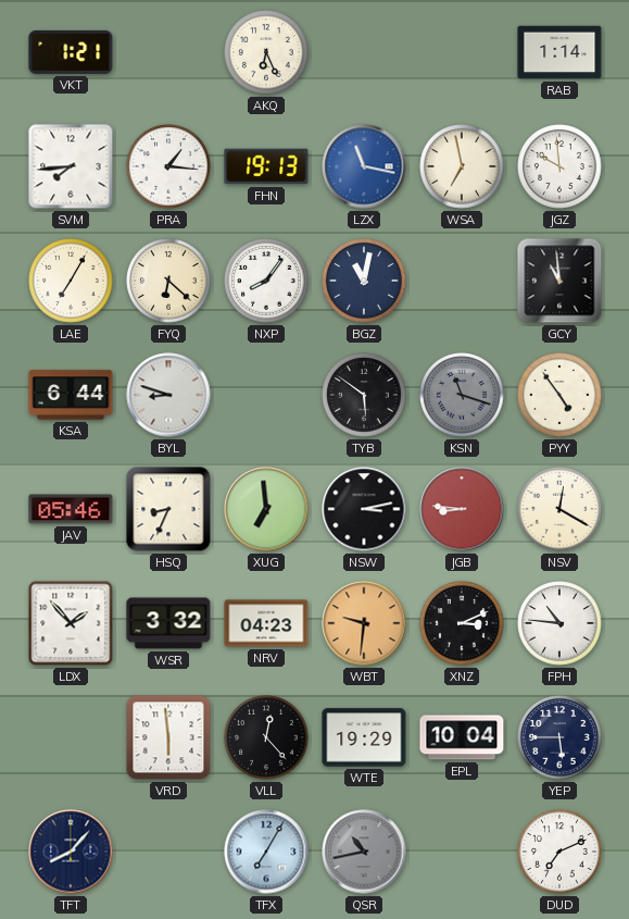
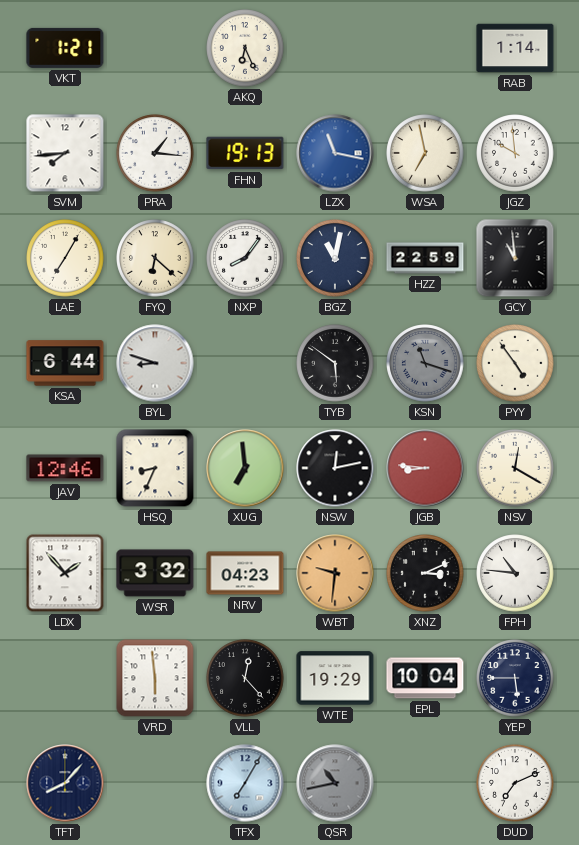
HZZ: none -> 22:59
JAV: 05:46 -> 12:46
NSW: 3:13 -> 12:13
